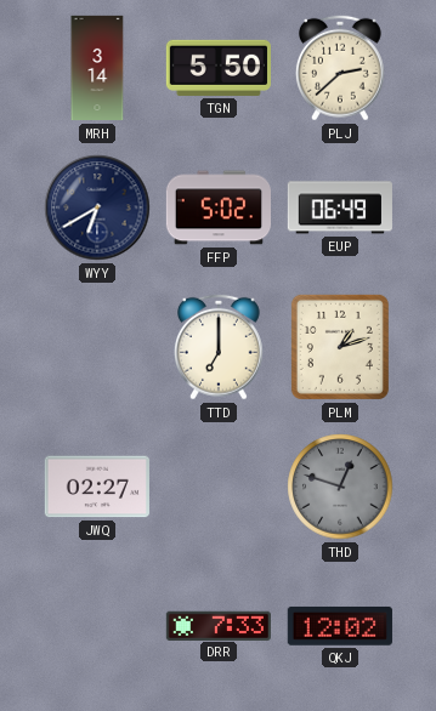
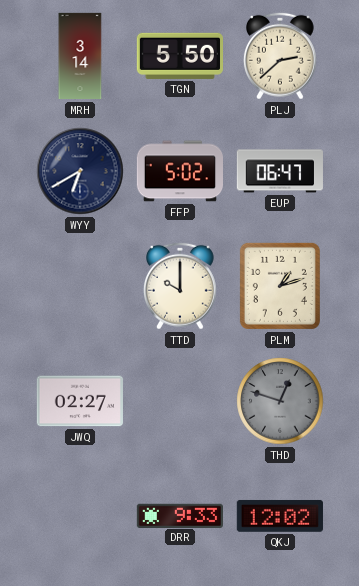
EUP: 06:49 -> 06:47
TTD: 7:00 -> 10:00
DRR: 7:33 -> 9:33
